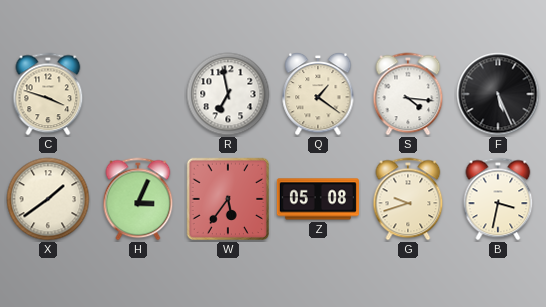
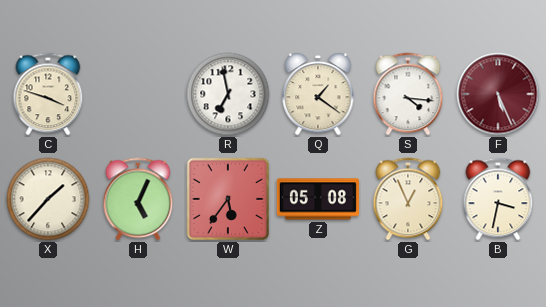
F dial: black -> burgundy
X: 1:39 -> 1:37
H: 3:04 -> 5:04
G: 9:42 -> 12:56
